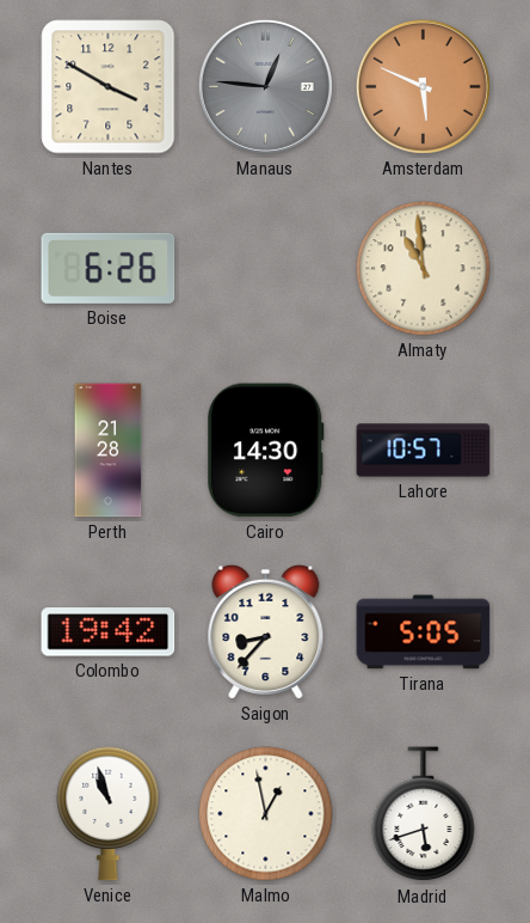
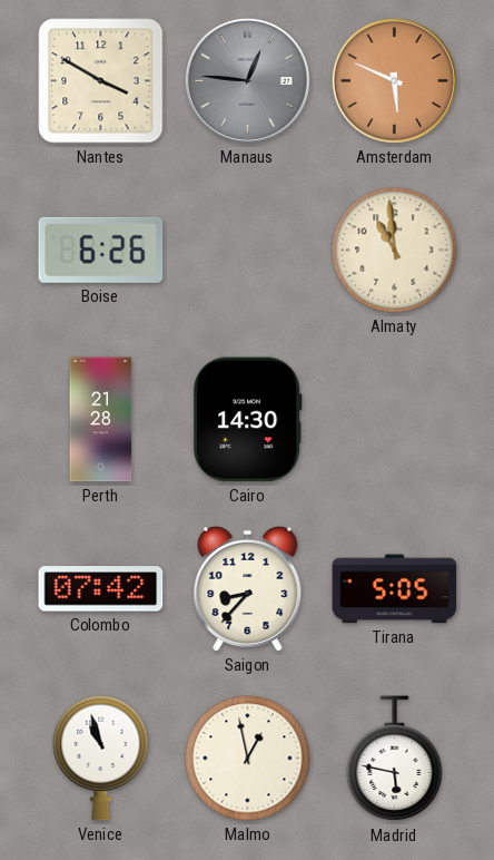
Lahore: 10:57 -> none
Colombo: 19:42 -> 07:42
Madrid: 5:42 -> 5:47
